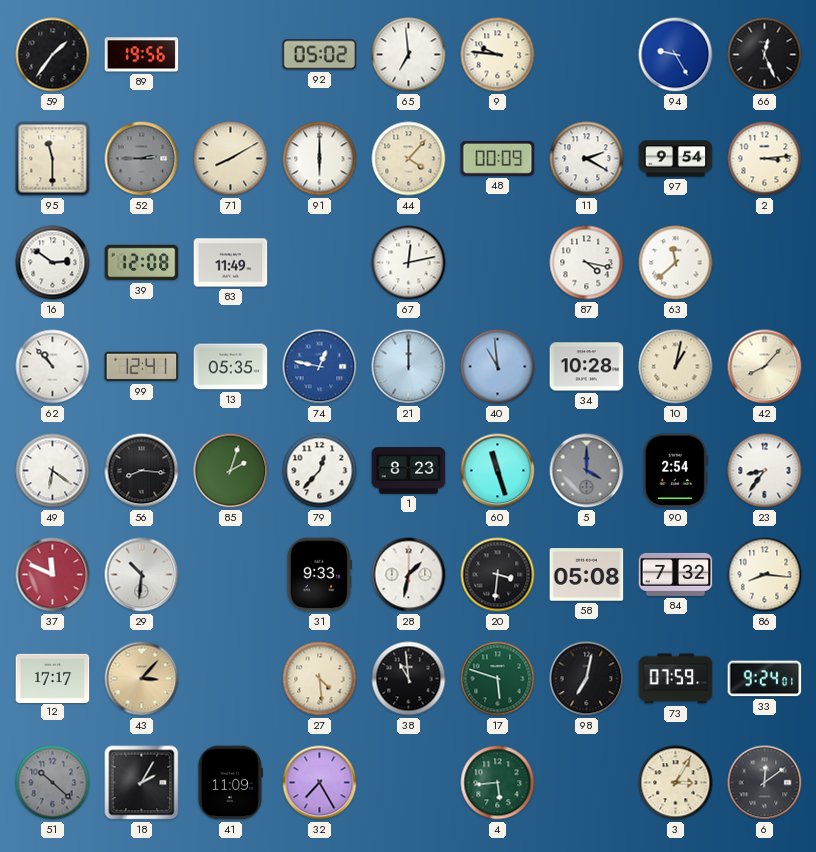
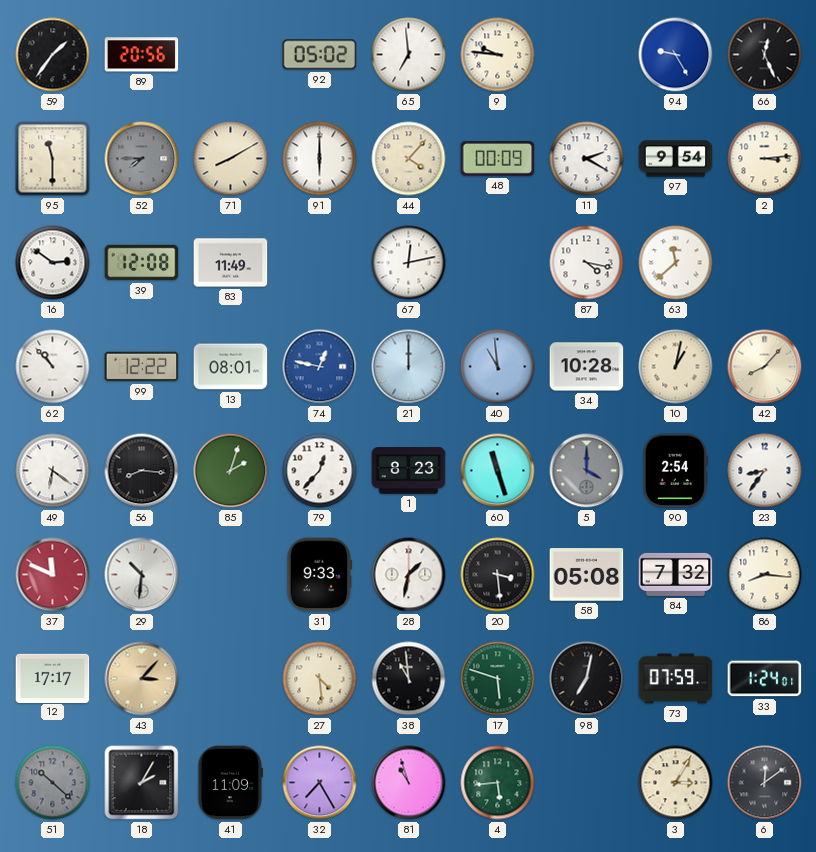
89: 19:56 -> 20:56
52: 2:45 -> 7:45
99: 12:41 -> 12:22
13: 05:35 -> 08:01
20: 3:31 -> 3:29
33: 9:24 -> 1:24
81: none -> 10:57
